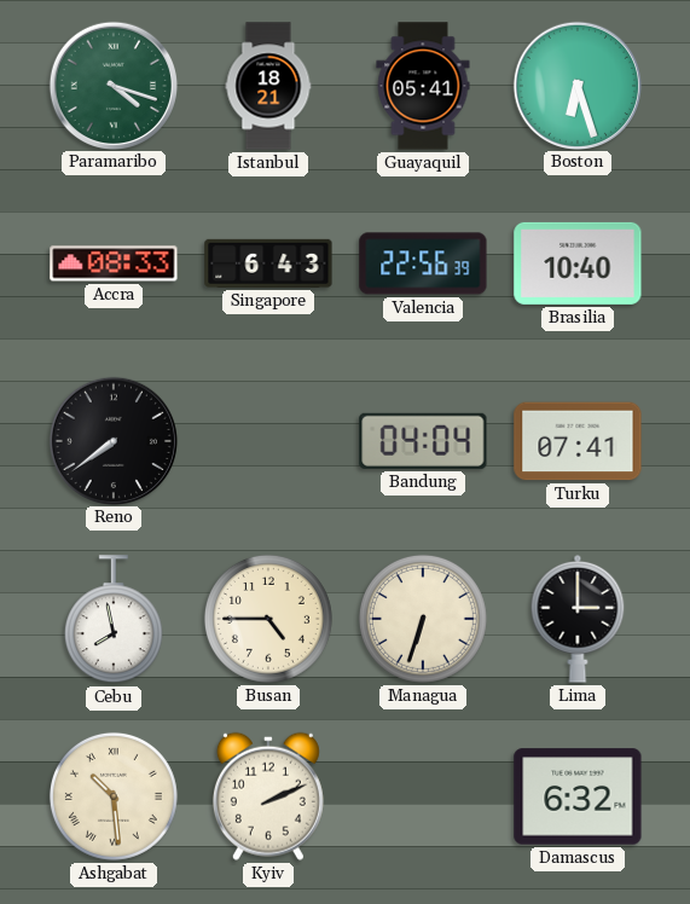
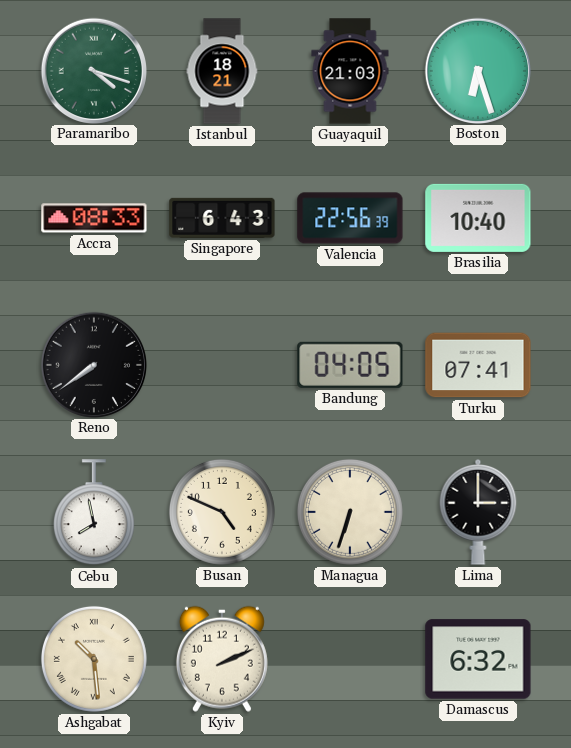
Guayaquil: 05:41 -> 21:03
Bandung: 04:04 -> 04:05
Busan: 4:45 -> 4:49
